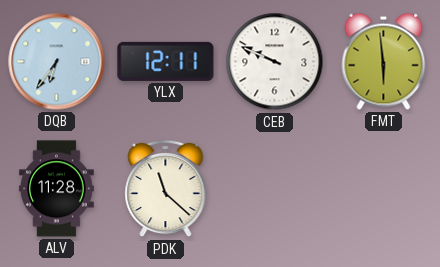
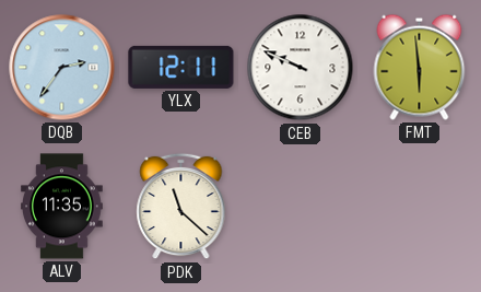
DQB: 6:36 -> 2:36
ALV: 11:28 -> 11:35
